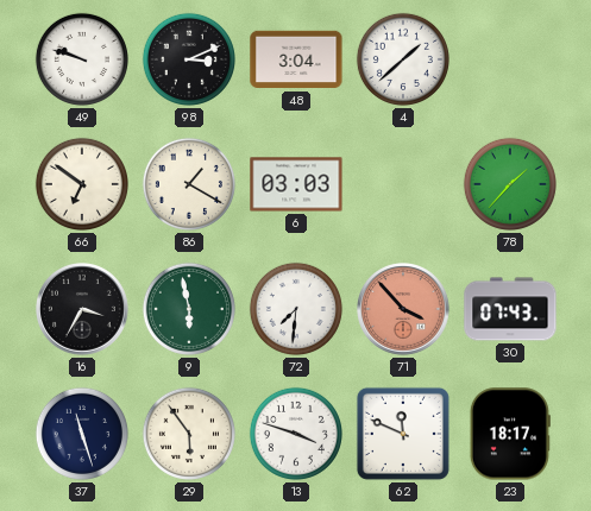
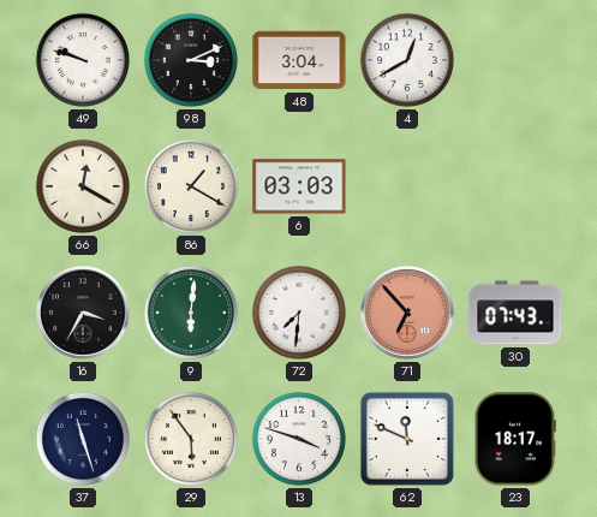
4: 1:38 -> 12:40
66: 6:51 -> 12:20
78: 1:37 -> none
9: 5:58 -> 6:01
71: 3:53 -> 6:53
